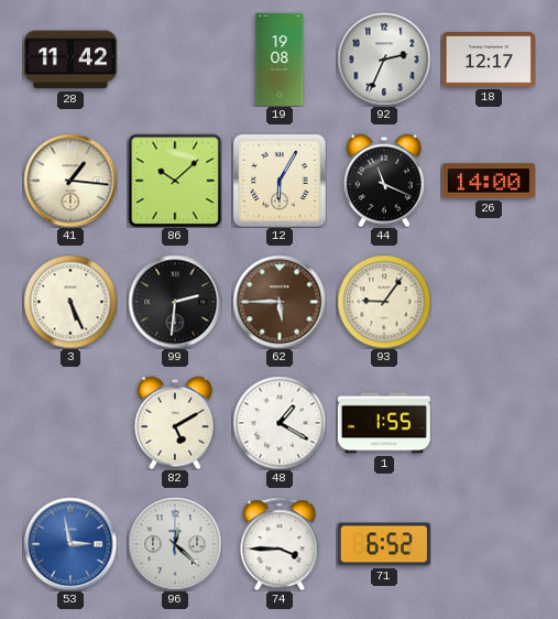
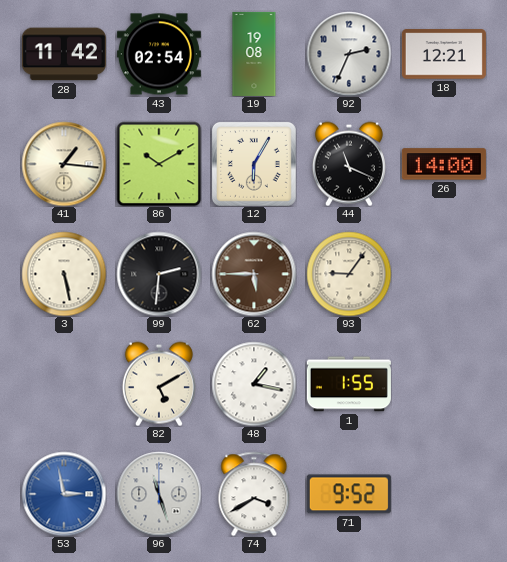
43: none -> 02:54
18: 12:17 -> 12:21
86: 10:08 -> 10:10
3: 5:26 -> 5:28
48: 1:20 -> 1:17
96: 12:22 -> 11:27
74: 3:45 -> 3:40
71: 6:52 -> 9:52
